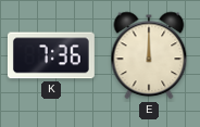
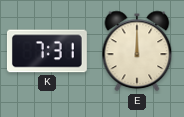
K: 7:36 -> 7:31
